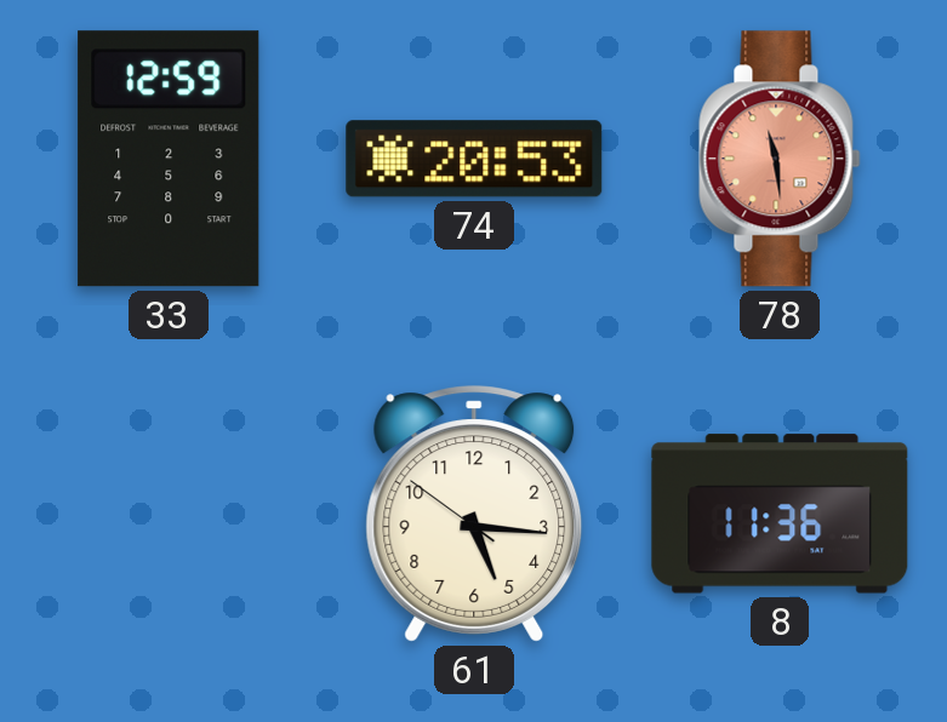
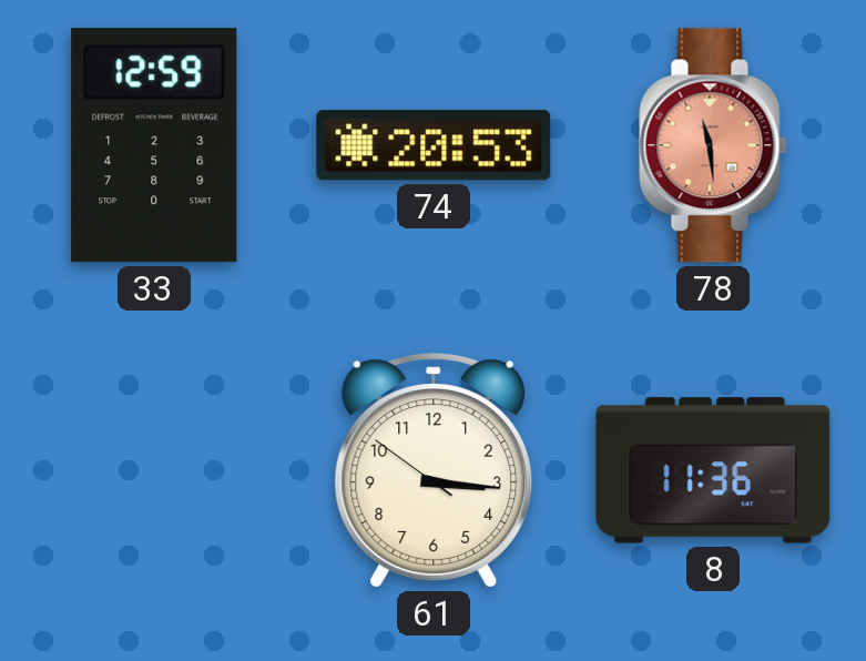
61: 5:15 -> 3:15
